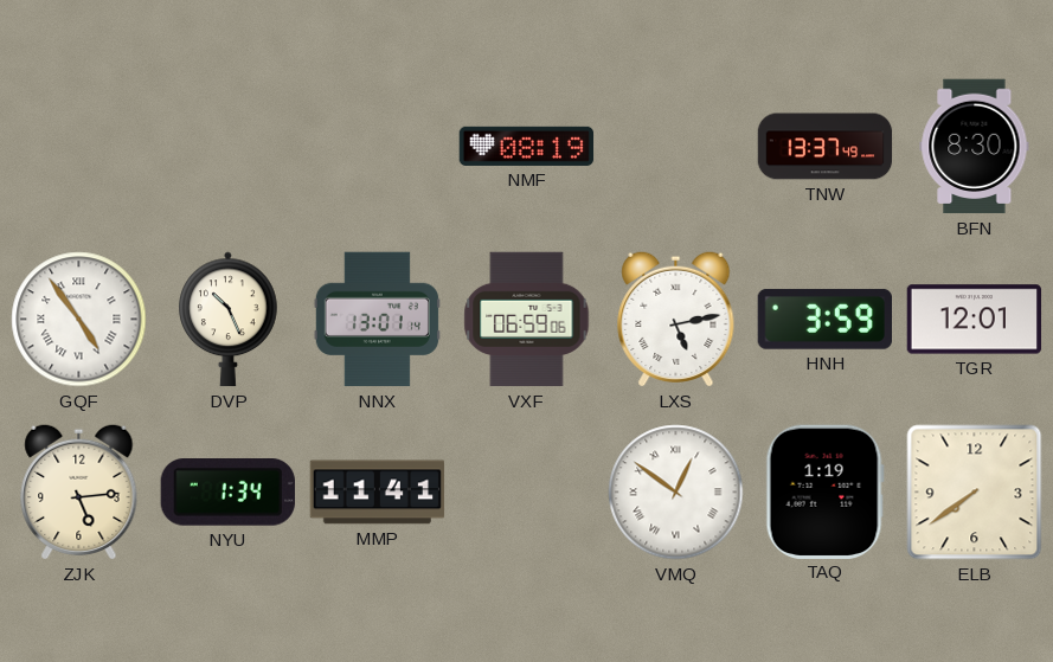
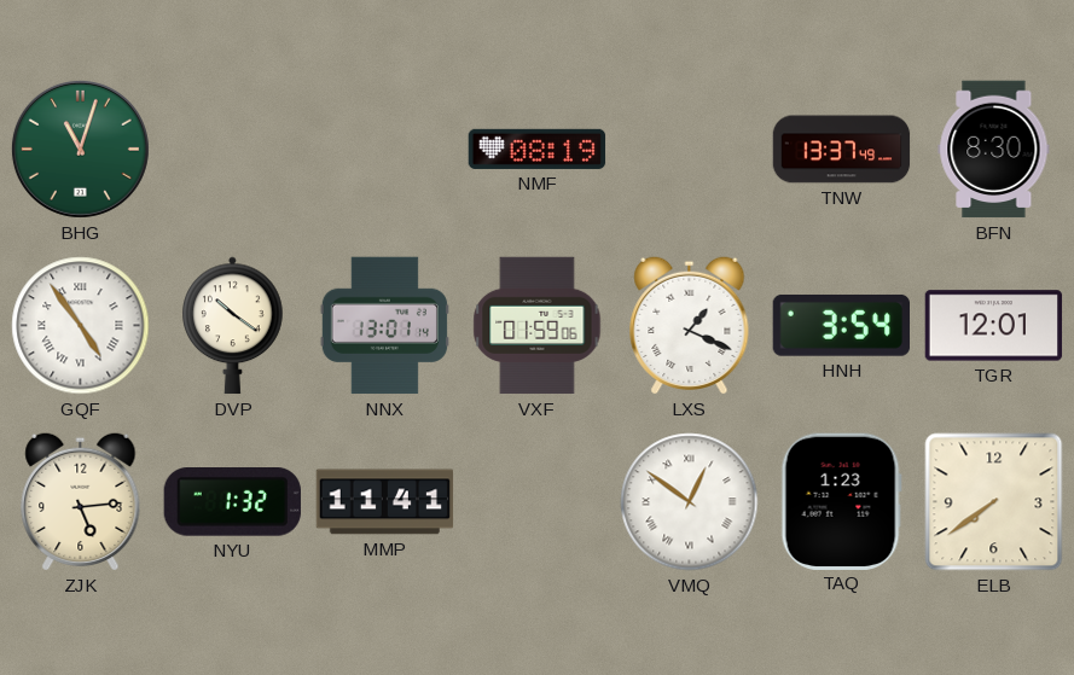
BHG: none -> 11:03
DVP: 10:26 -> 10:21
VXF: 06:59 -> 01:59
LXS: 5:13 -> 1:19
HNH: 3:59 -> 3:54
NYU: 1:34 -> 1:32
TAQ: 1:19 -> 1:23
